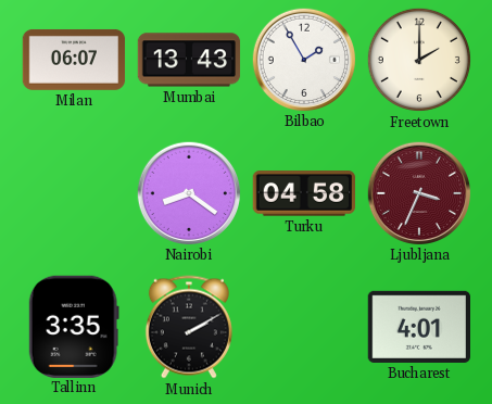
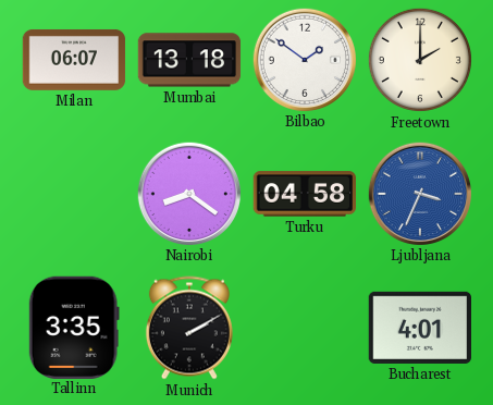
Mumbai: 13:43 -> 13:18
Bilbao: 1:55 -> 1:51
Ljubljana dial: burgundy -> blue
